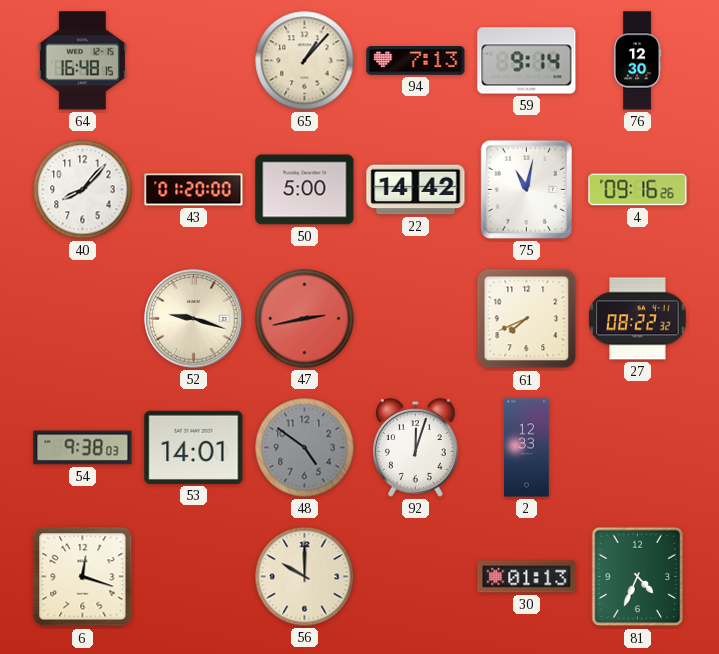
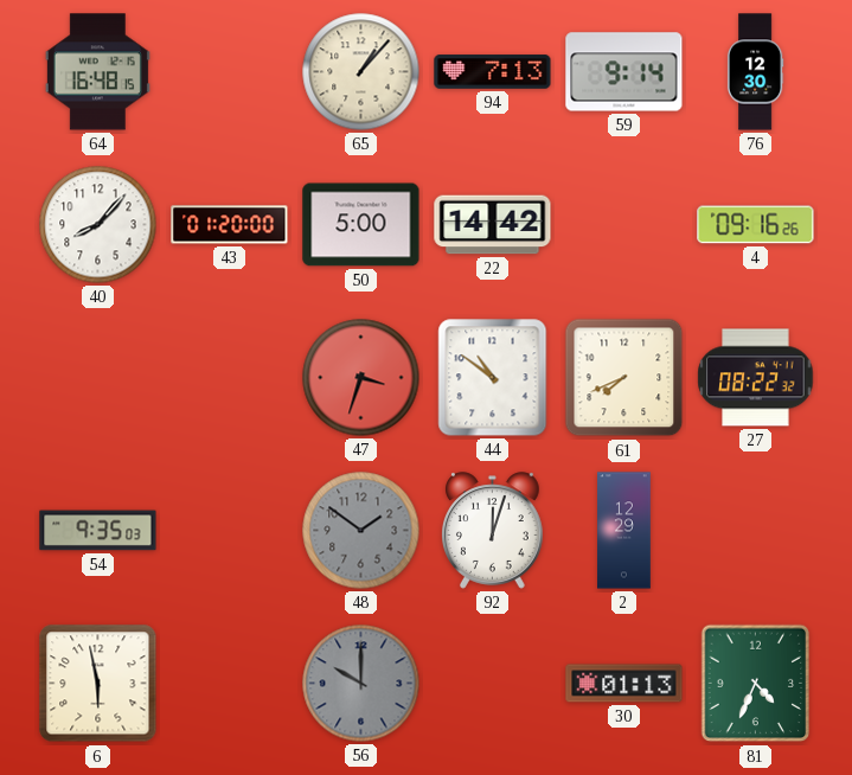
75: 11:02 -> none
52: 9:18 -> none
47: 2:43 -> 3:33
44: none -> 10:51
54: 9:38 -> 9:35
53: 14:01 -> none
48: 4:51 -> 1:51
2: 12:33 -> 12:29
6: 12:18 -> 5:58
56 dial: cream -> grey
